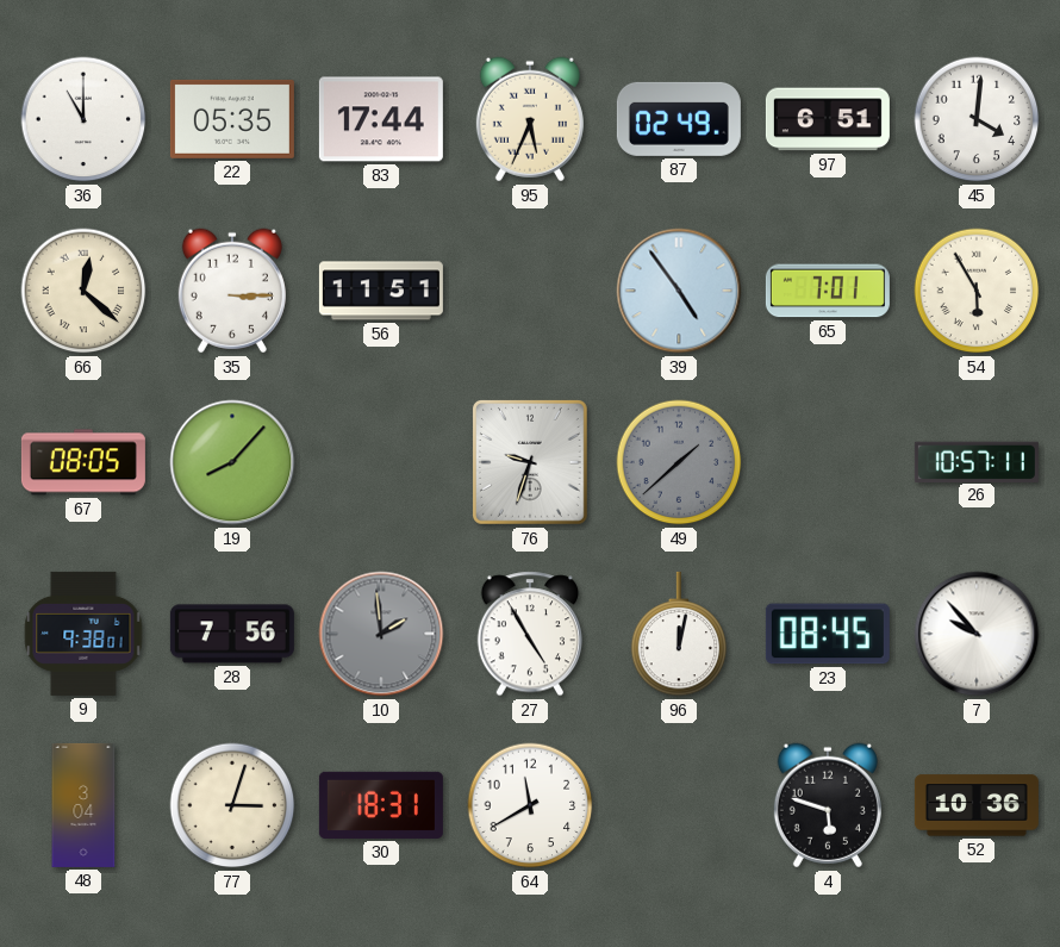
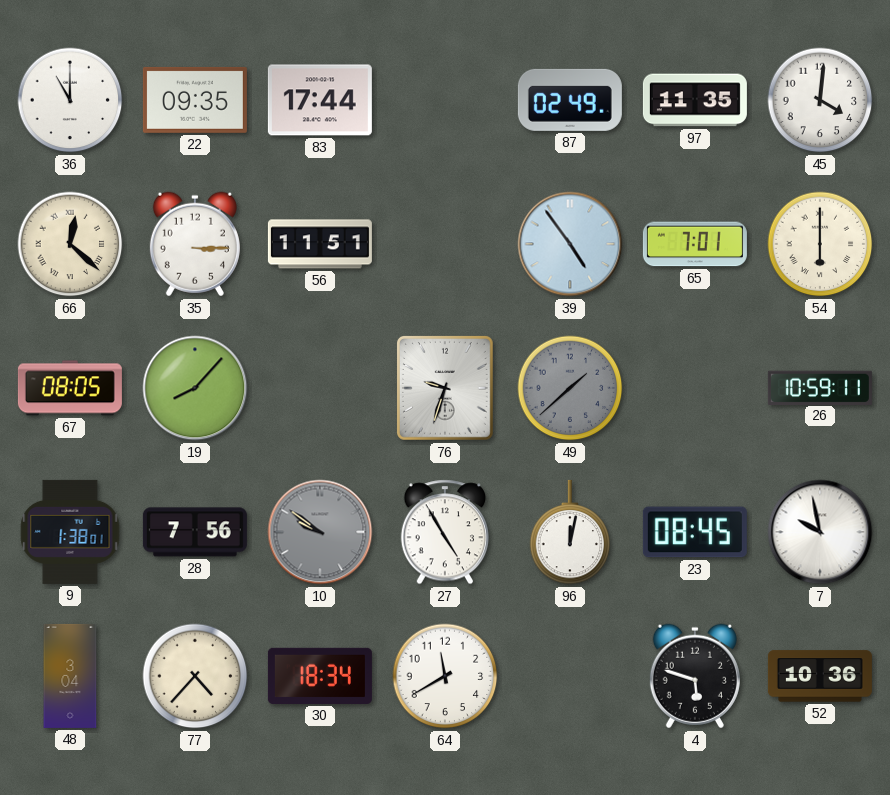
22: 05:35 -> 09:35
95: 5:34 -> none
97: 6:51 -> 11:35
54: 5:55 -> 6:00
26: 10:57 -> 10:59
9: 9:38 -> 1:38
10: 1:59 -> 9:51
7: 9:53 -> 9:58
77: 3:03 -> 4:37
30: 18:31 -> 18:34
